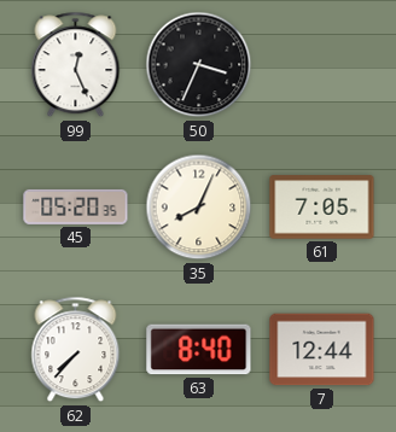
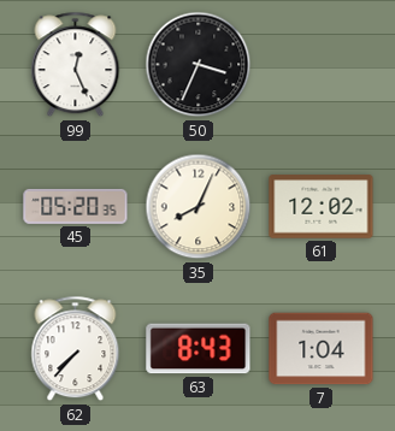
61: 7:05 -> 12:02
63: 8:40 -> 8:43
7: 12:44 -> 1:04
